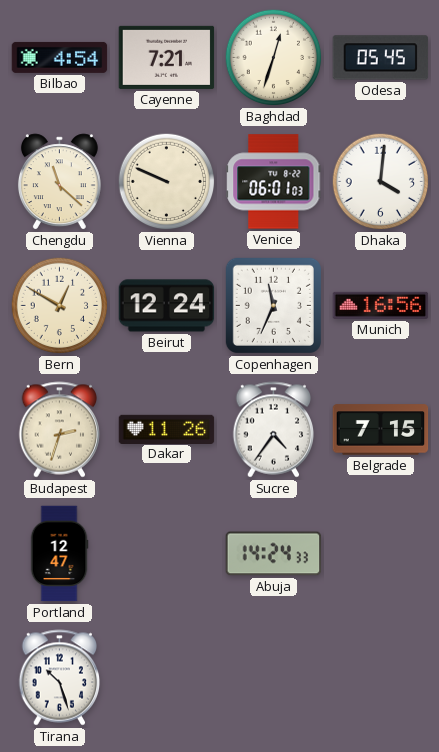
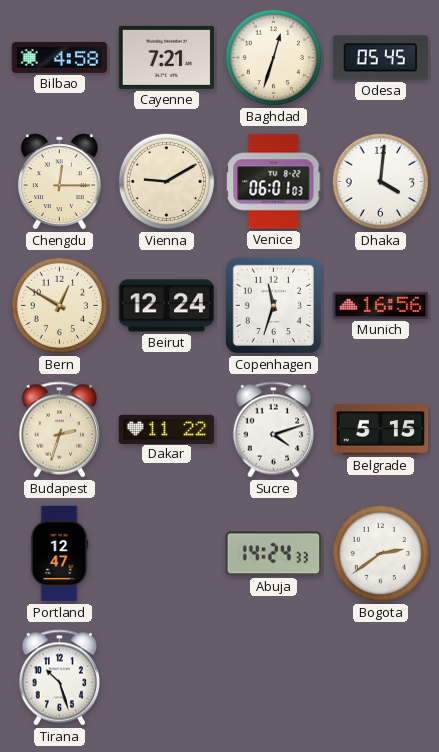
Bilbao: 4:54 -> 4:58
Chengdu: 11:22 -> 12:15
Vienna: 9:49 -> 9:10
Copenhagen: 11:34 -> 11:33
Dakar: 11:26 -> 11:22
Sucre: 4:36 -> 4:12
Belgrade: 7:15 -> 5:15
Bogota: none -> 2:39
